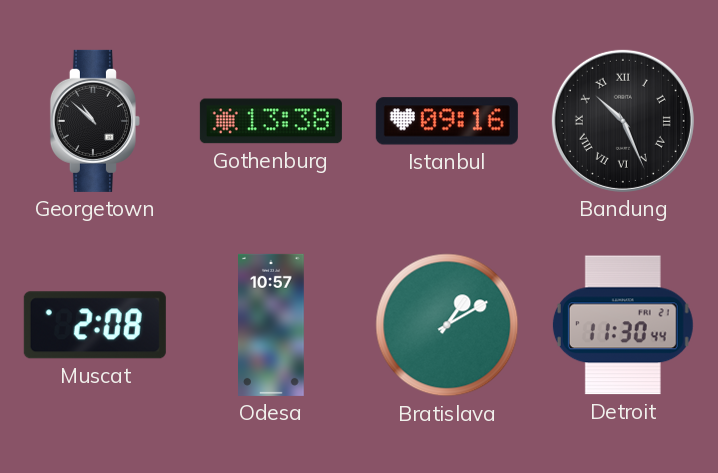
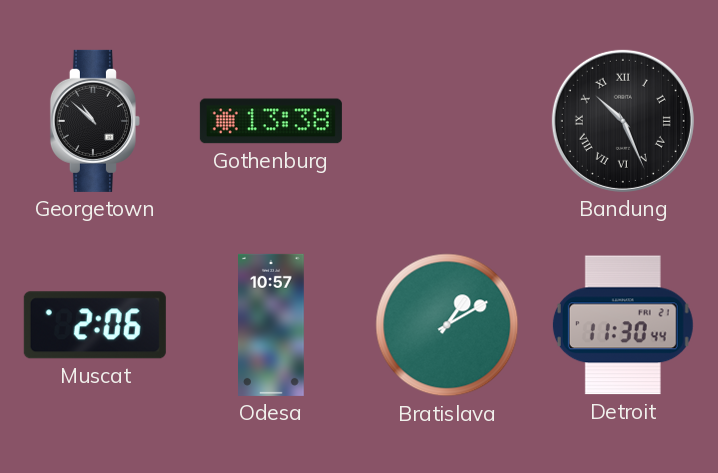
Istanbul: 09:16 -> none
Muscat: 2:08 -> 2:06
